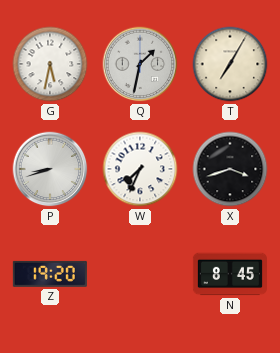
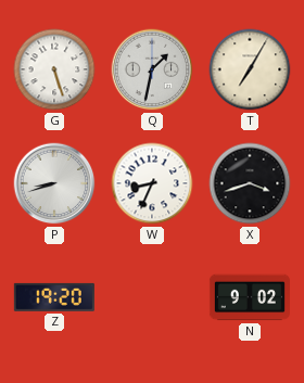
G: 5:32 -> 5:27
W: 7:34 -> 8:34
N: 8:45 -> 9:02
